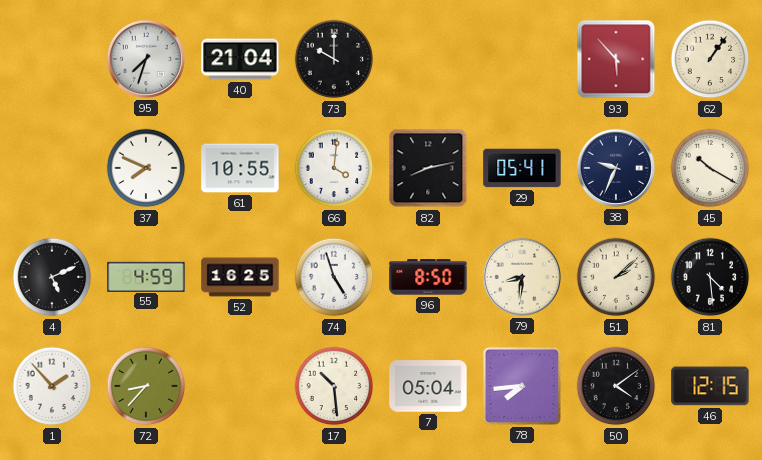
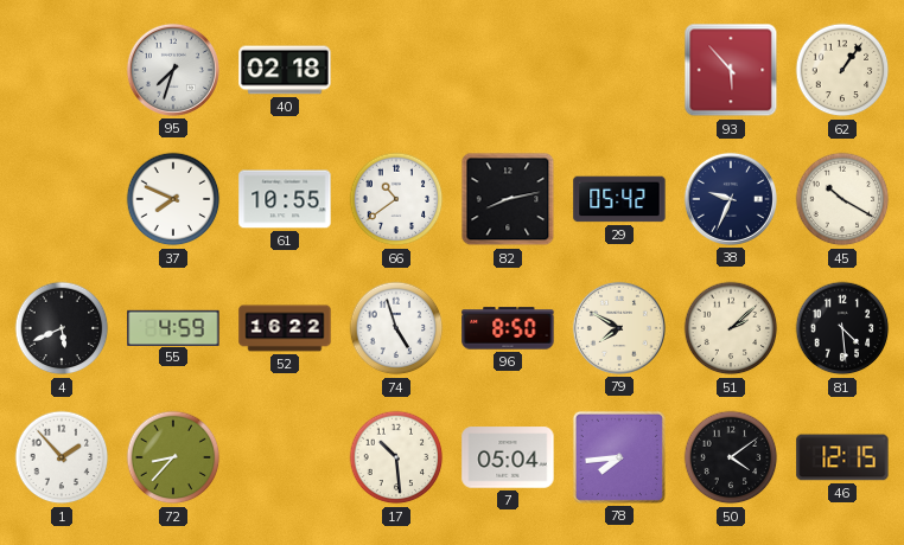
40: 21:04 -> 02:18
73: 10:00 -> none
66: 4:01 -> 10:39
29: 05:41 -> 05:42
4: 5:11 -> 5:41
52: 16:25 -> 16:22
79: 8:31 -> 7:50
